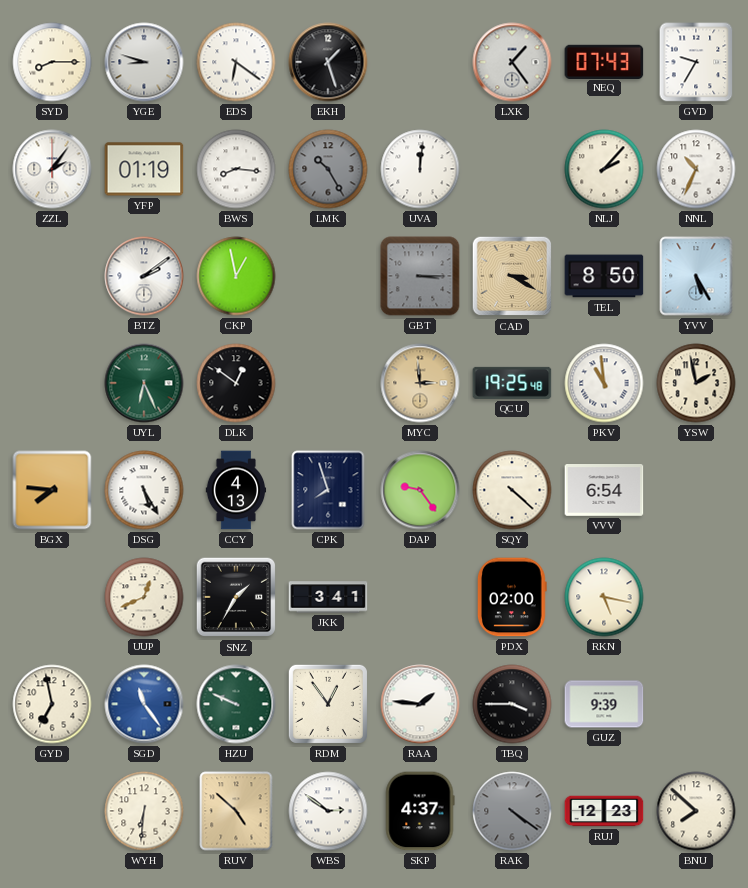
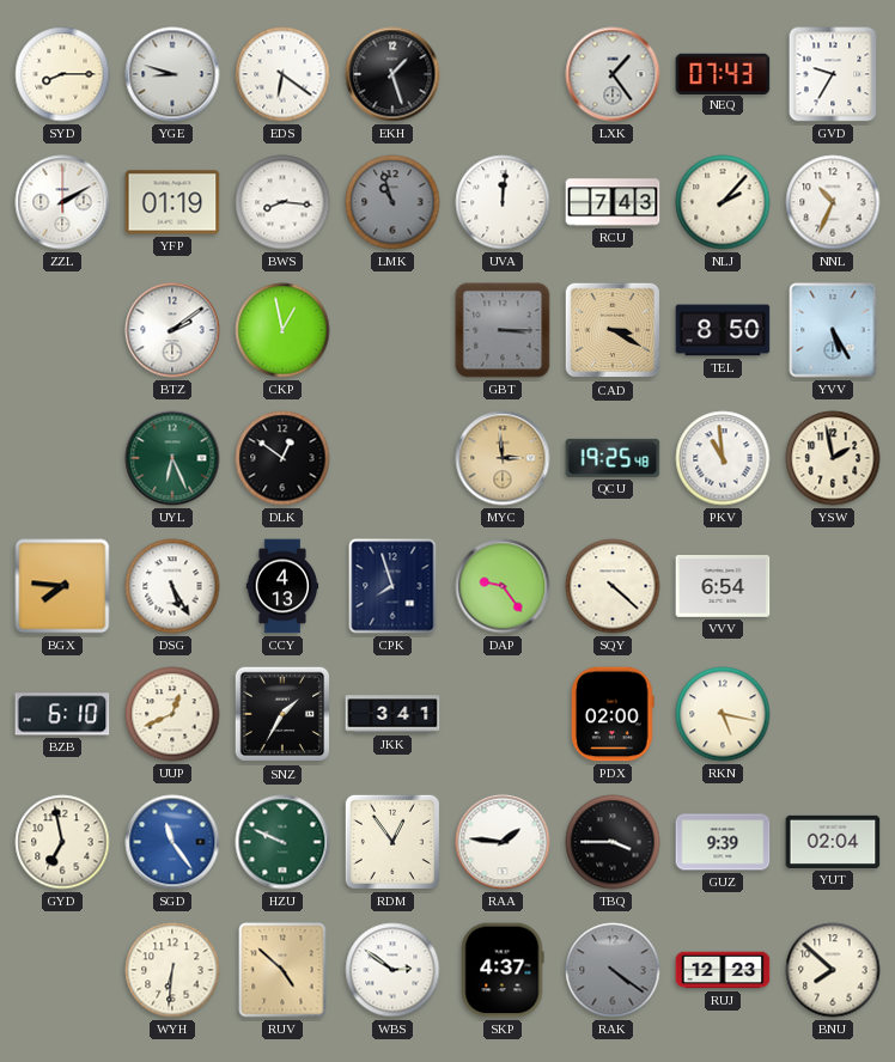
ZZL: 2:06 -> 2:10
LMK: 10:25 -> 10:57
RCU: none -> 7:43
BZB: none -> 6:10
YUT: none -> 02:04
